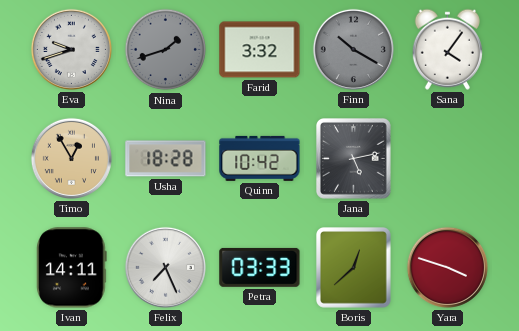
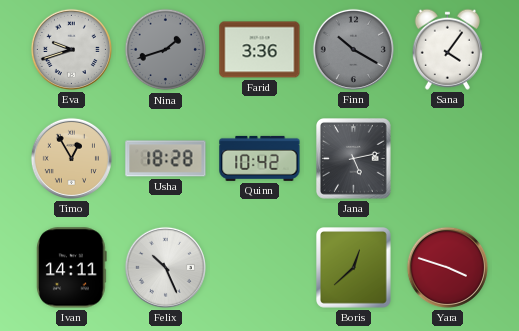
Farid: 3:32 -> 3:36
Felix: 7:26 -> 10:26
Petra: 03:33 -> none
